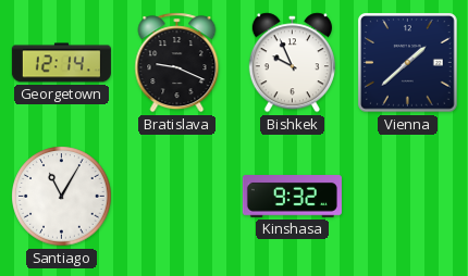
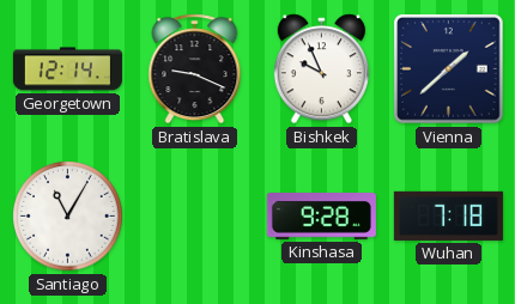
Kinshasa: 9:32 -> 9:28
Wuhan: none -> 7:18
